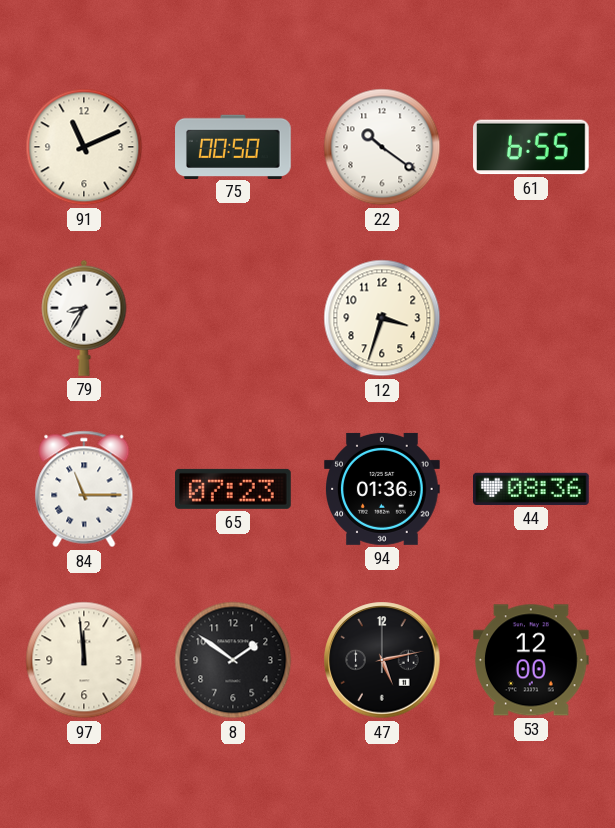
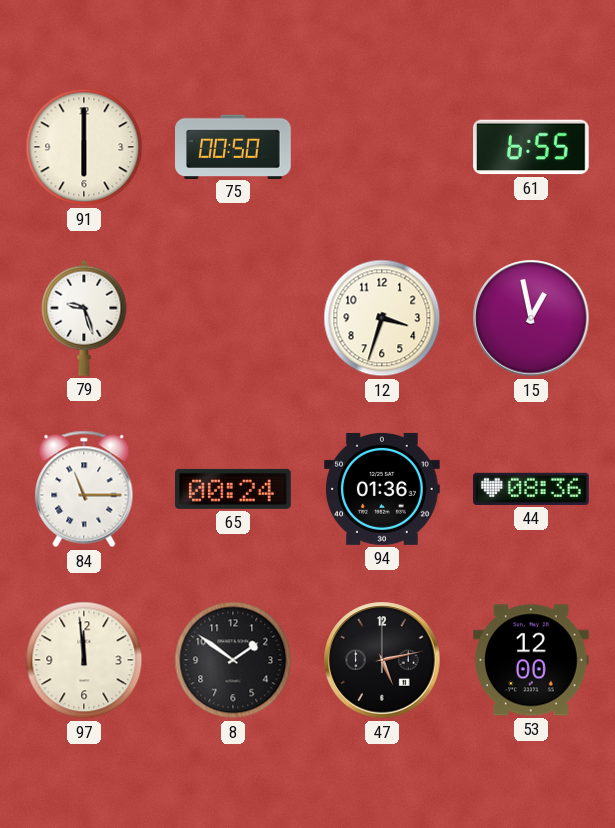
91: 11:11 -> 6:00
22: 10:21 -> none
79: 8:35 -> 9:27
15: none -> 12:58
65: 07:23 -> 00:24
